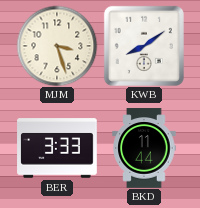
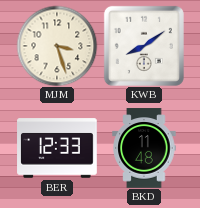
BER: 3:33 -> 12:33
BKD: 11:44 -> 11:48
